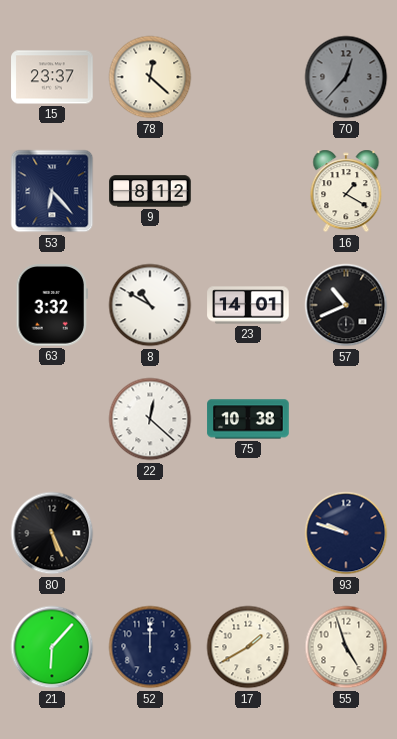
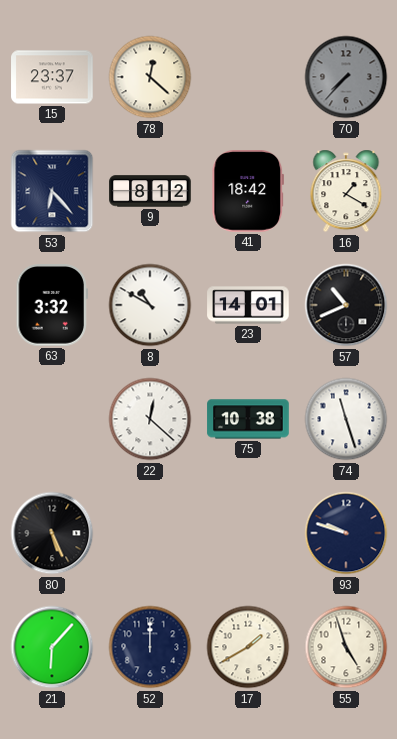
70: 12:37 -> 7:37
41: none -> 18:42
74: none -> 11:27
